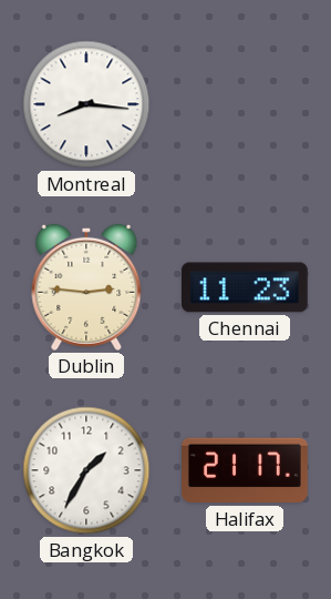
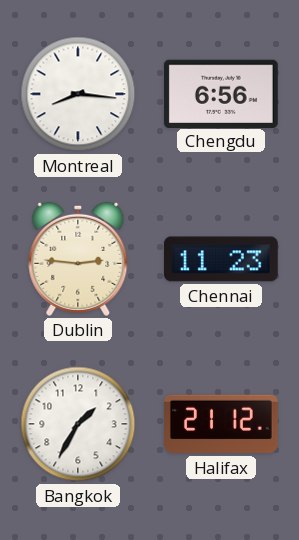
Chengdu: none -> 6:56
Halifax: 21:17 -> 21:12
